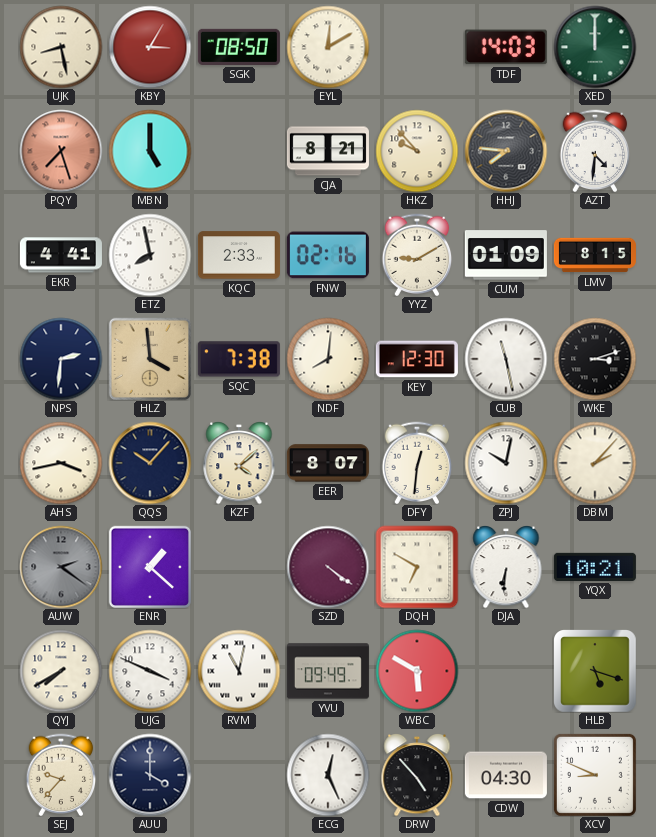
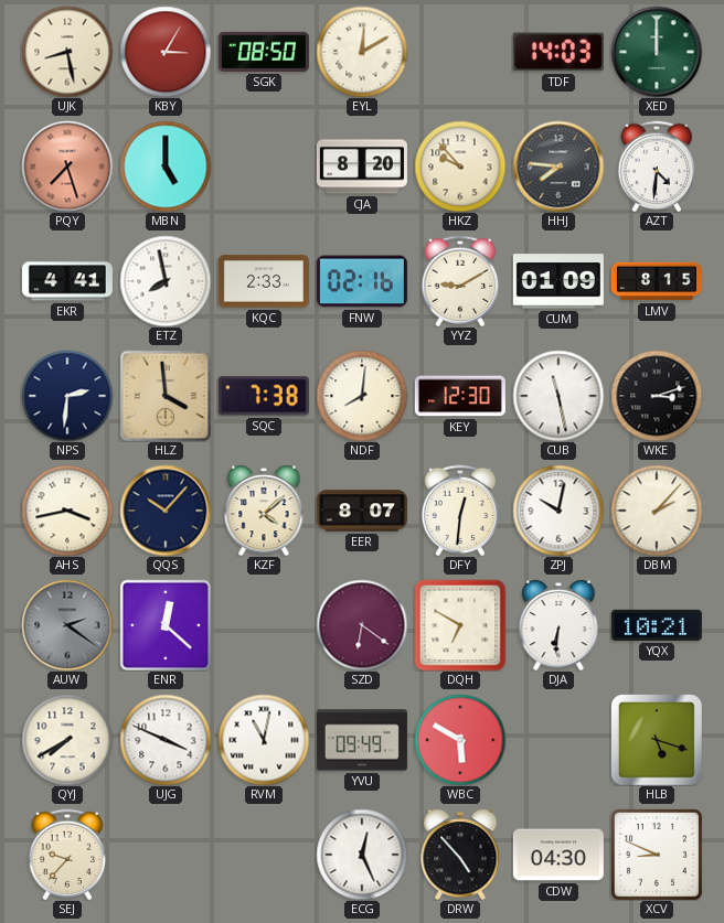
CJA: 8:21 -> 8:20
ENR: 1:22 -> 12:22
SZD: 4:21 -> 6:21
AUU: 4:00 -> none
